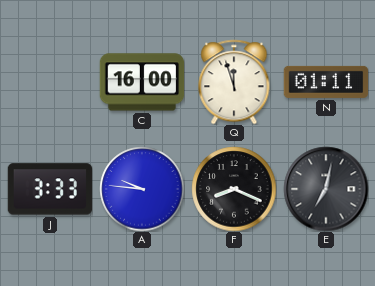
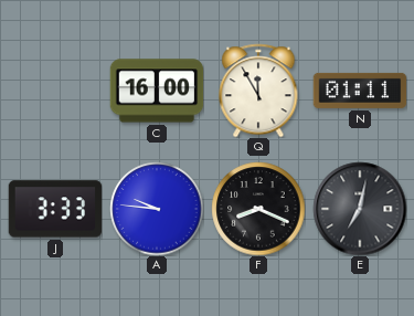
Q: 11:57 -> 11:55
